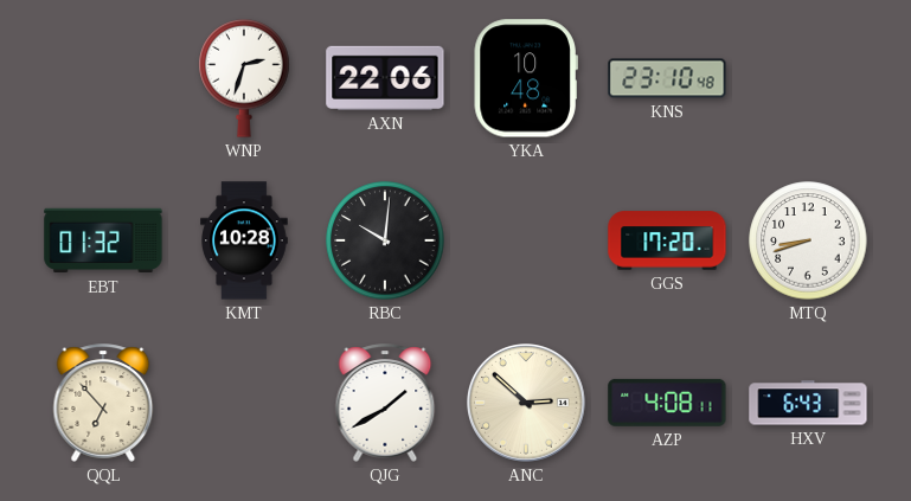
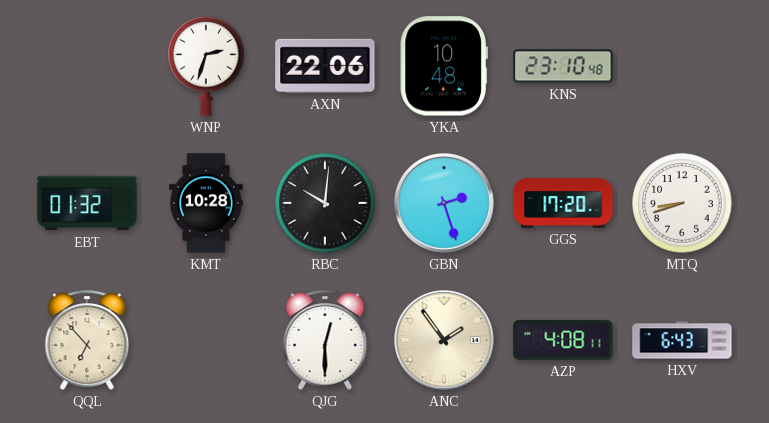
GBN: none -> 2:27
QJG: 1:40 -> 12:30
ANC: 2:52 -> 1:54
